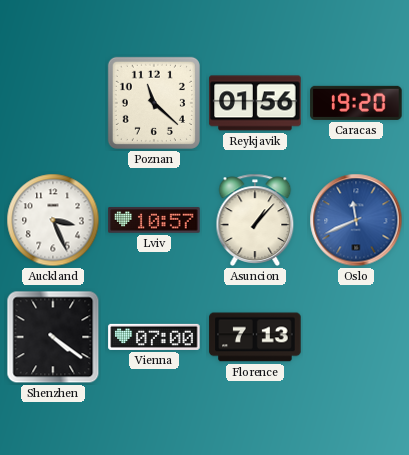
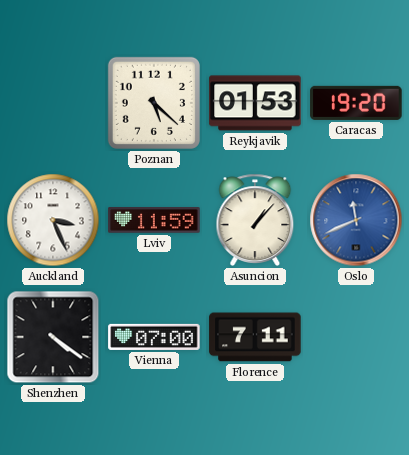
Poznan: 11:22 -> 5:22
Reykjavik: 01:56 -> 01:53
Lviv: 10:57 -> 11:59
Florence: 7:13 -> 7:11
